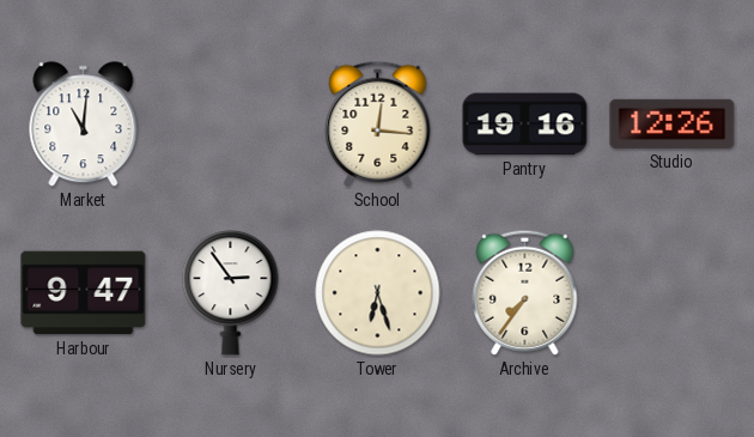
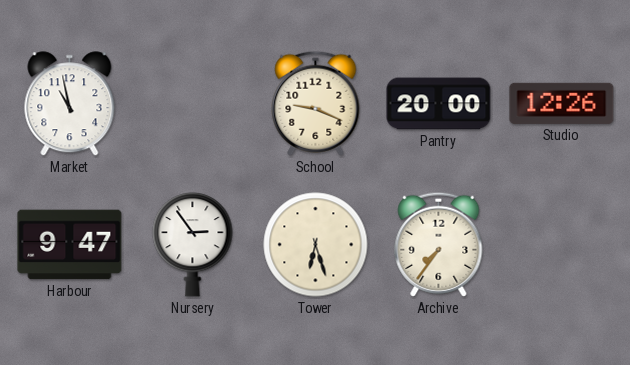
Market: 11:01 -> 10:58
School: 12:16 -> 9:19
Pantry: 19:16 -> 20:00
